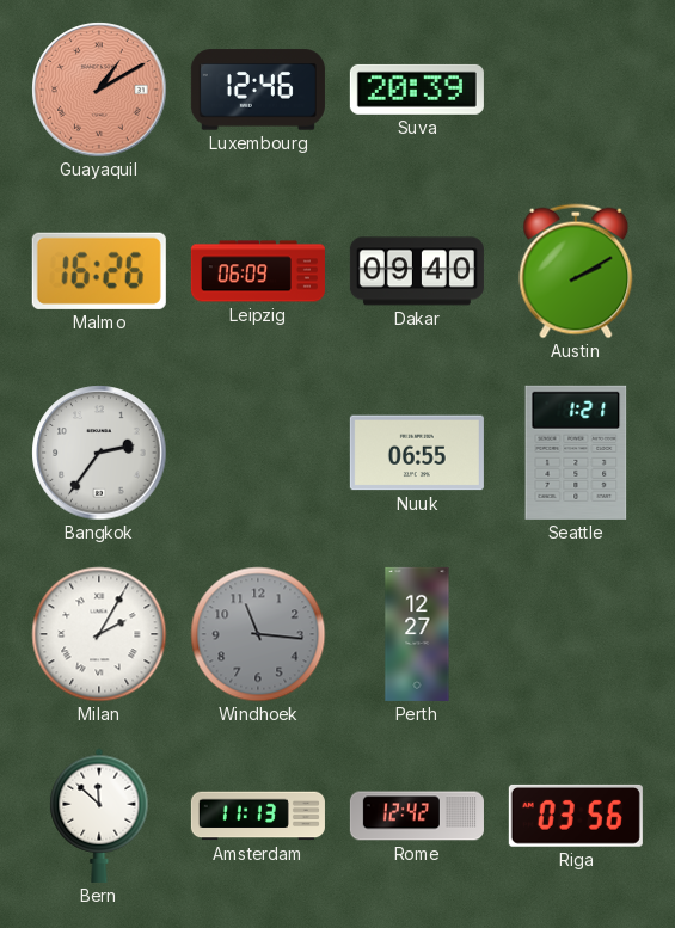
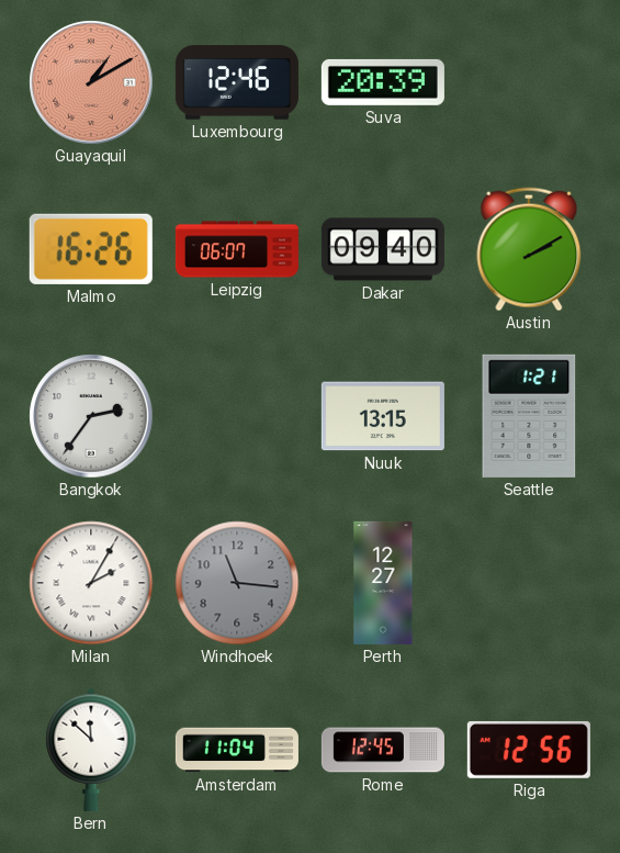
Leipzig: 06:09 -> 06:07
Nuuk: 06:55 -> 13:15
Amsterdam: 11:13 -> 11:04
Rome: 12:42 -> 12:45
Riga: 03:56 -> 12:56
